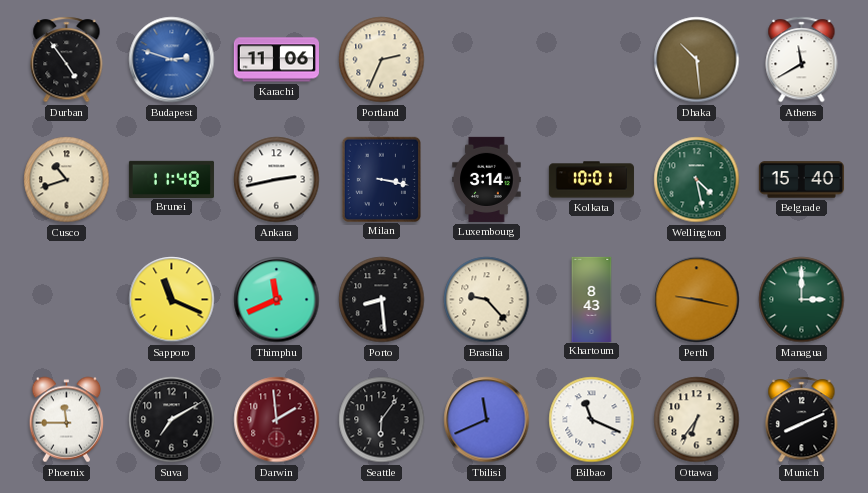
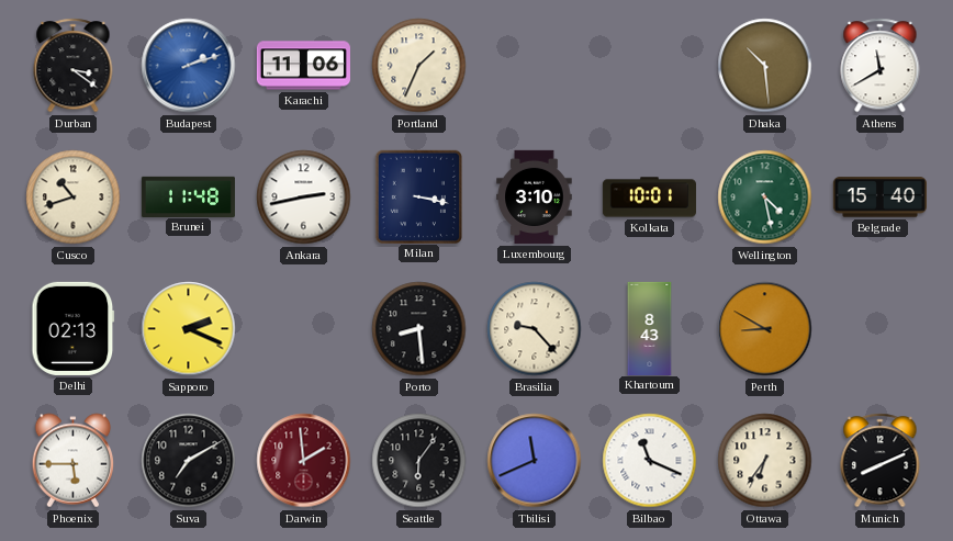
Durban: 4:54 -> 3:21
Budapest: 2:48 -> 2:12
Portland: 2:34 -> 1:34
Luxembourg: 3:14 -> 3:10
Delhi: none -> 02:13
Sapporo: 11:19 -> 2:19
Thimphu: 11:41 -> none
Perth: 9:17 -> 8:50
Managua: 3:00 -> none
Phoenix: 11:45 -> 5:45
